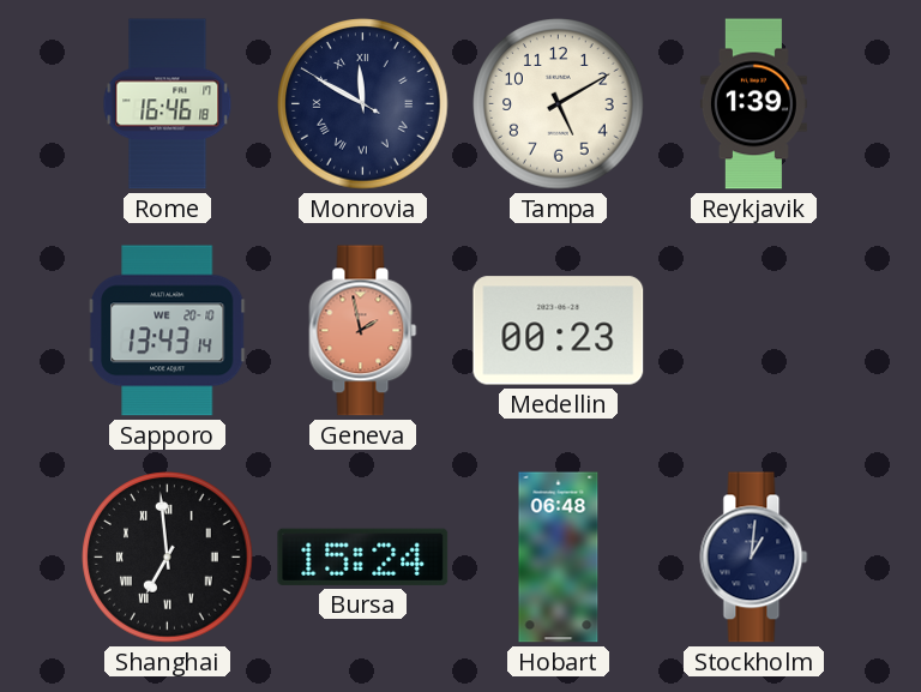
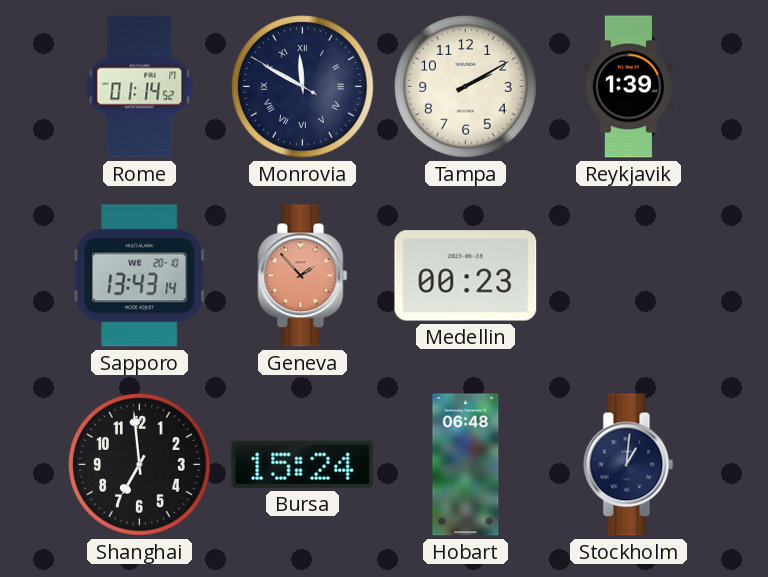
Rome: 16:46 -> 01:14
Tampa: 5:10 -> 2:10
Geneva: 1:58 -> 1:53
Shanghai numerals: Roman -> Arabic
